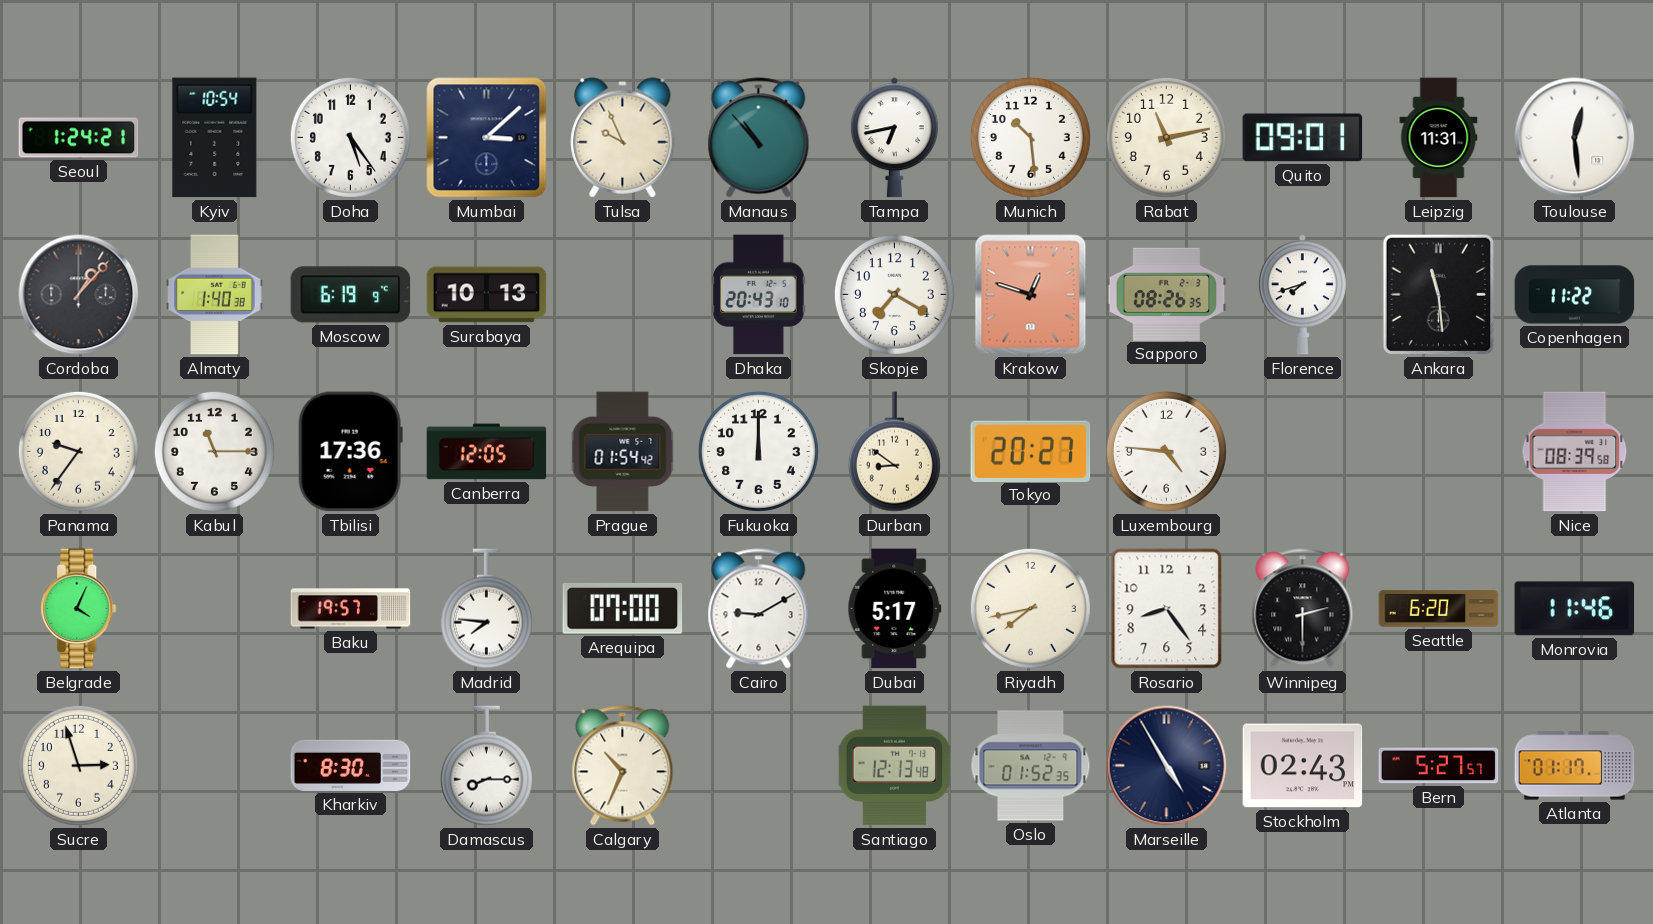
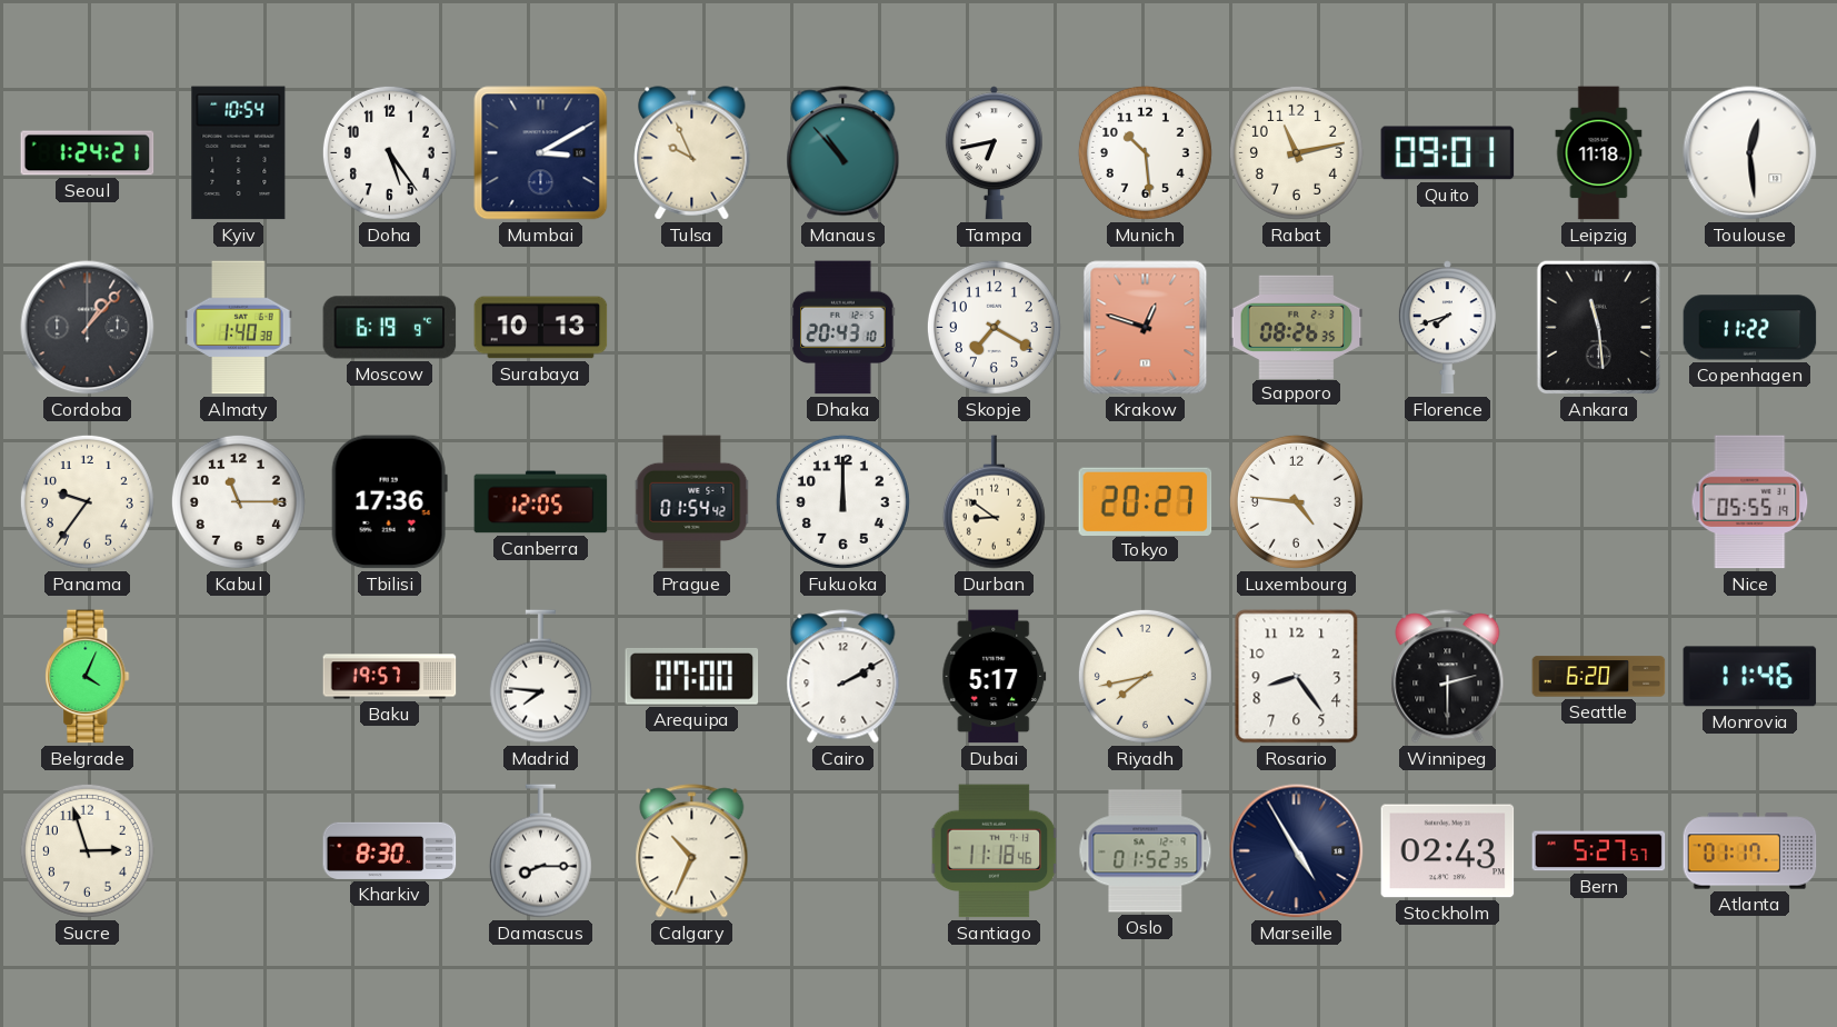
Mumbai: 3:08 -> 3:10
Leipzig: 11:31 -> 11:18
Nice: 08:39 -> 05:55
Cairo: 9:10 -> 2:10
Santiago: 12:13 -> 11:18
